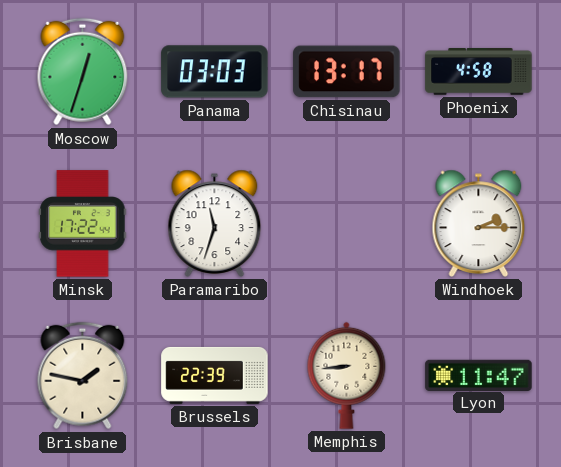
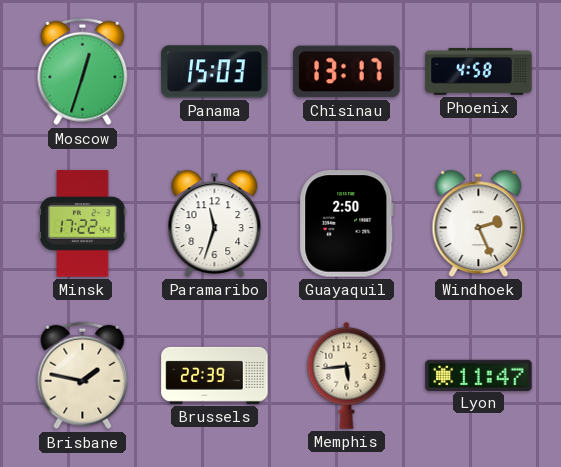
Panama: 03:03 -> 15:03
Guayaquil: none -> 2:50
Windhoek: 2:15 -> 2:26
Memphis: 8:44 -> 5:44
